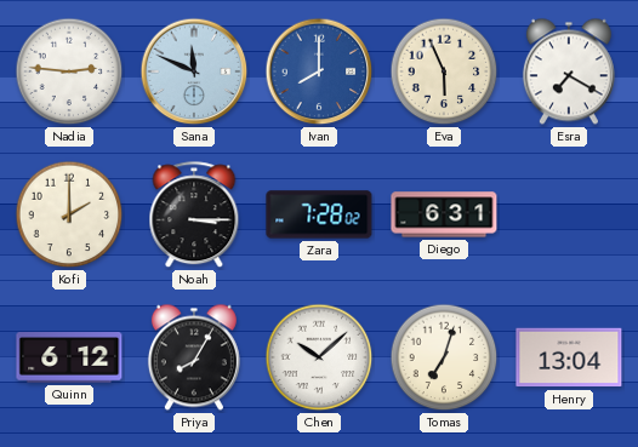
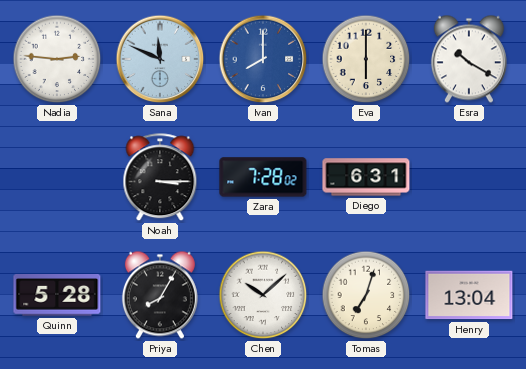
Eva: 5:56 -> 6:00
Esra: 7:20 -> 10:20
Kofi: 2:00 -> none
Quinn: 6:12 -> 5:28
